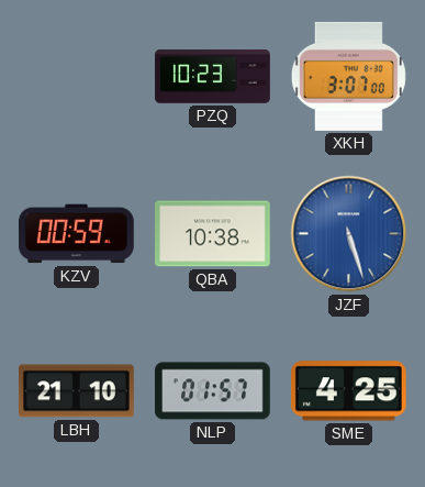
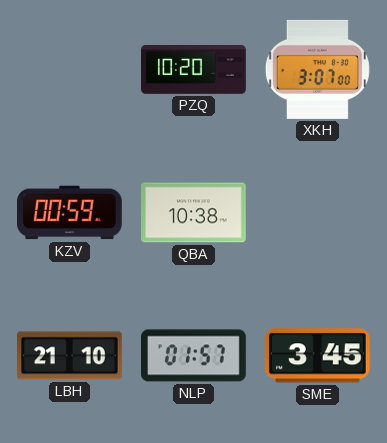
PZQ: 10:23 -> 10:20
JZF: 5:27 -> none
SME: 4:25 -> 3:45
